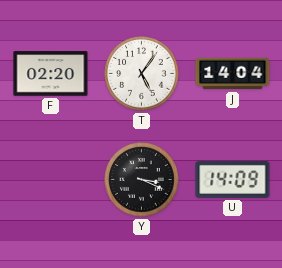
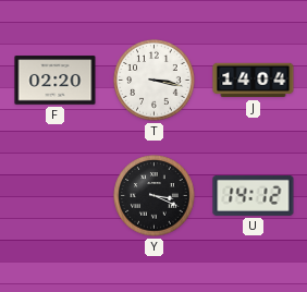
T: 5:06 -> 3:17
U: 14:09 -> 14:12
